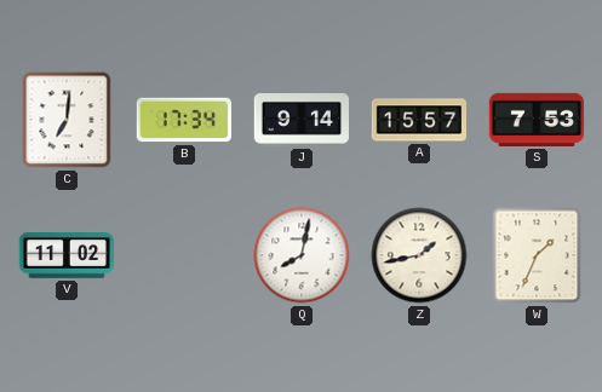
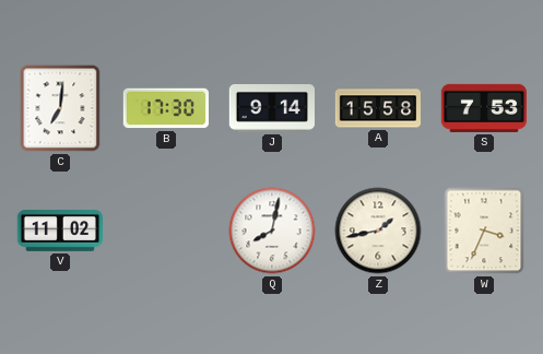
B: 17:34 -> 17:30
A: 15:57 -> 15:58
W: 1:34 -> 3:34
